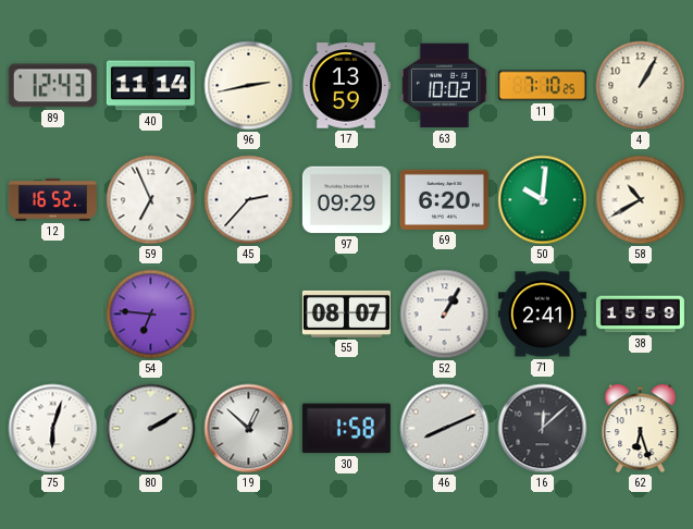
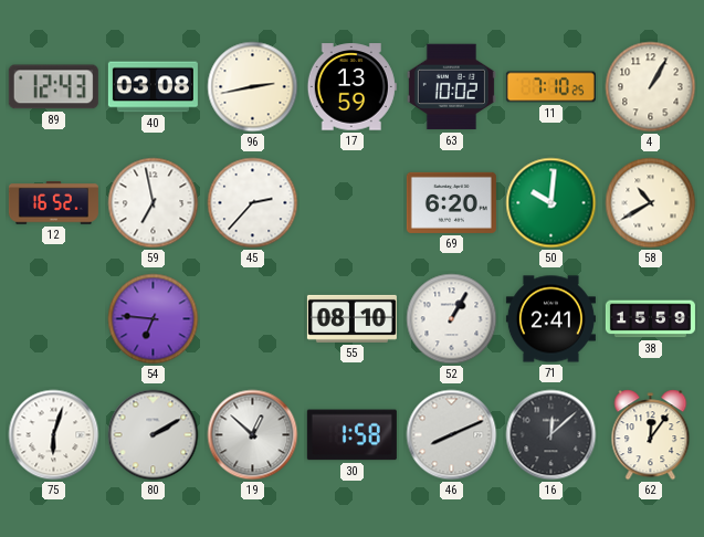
40: 11:14 -> 03:08
59: 6:56 -> 6:58
97: 09:29 -> none
55: 08:07 -> 08:10
62: 6:27 -> 12:06
